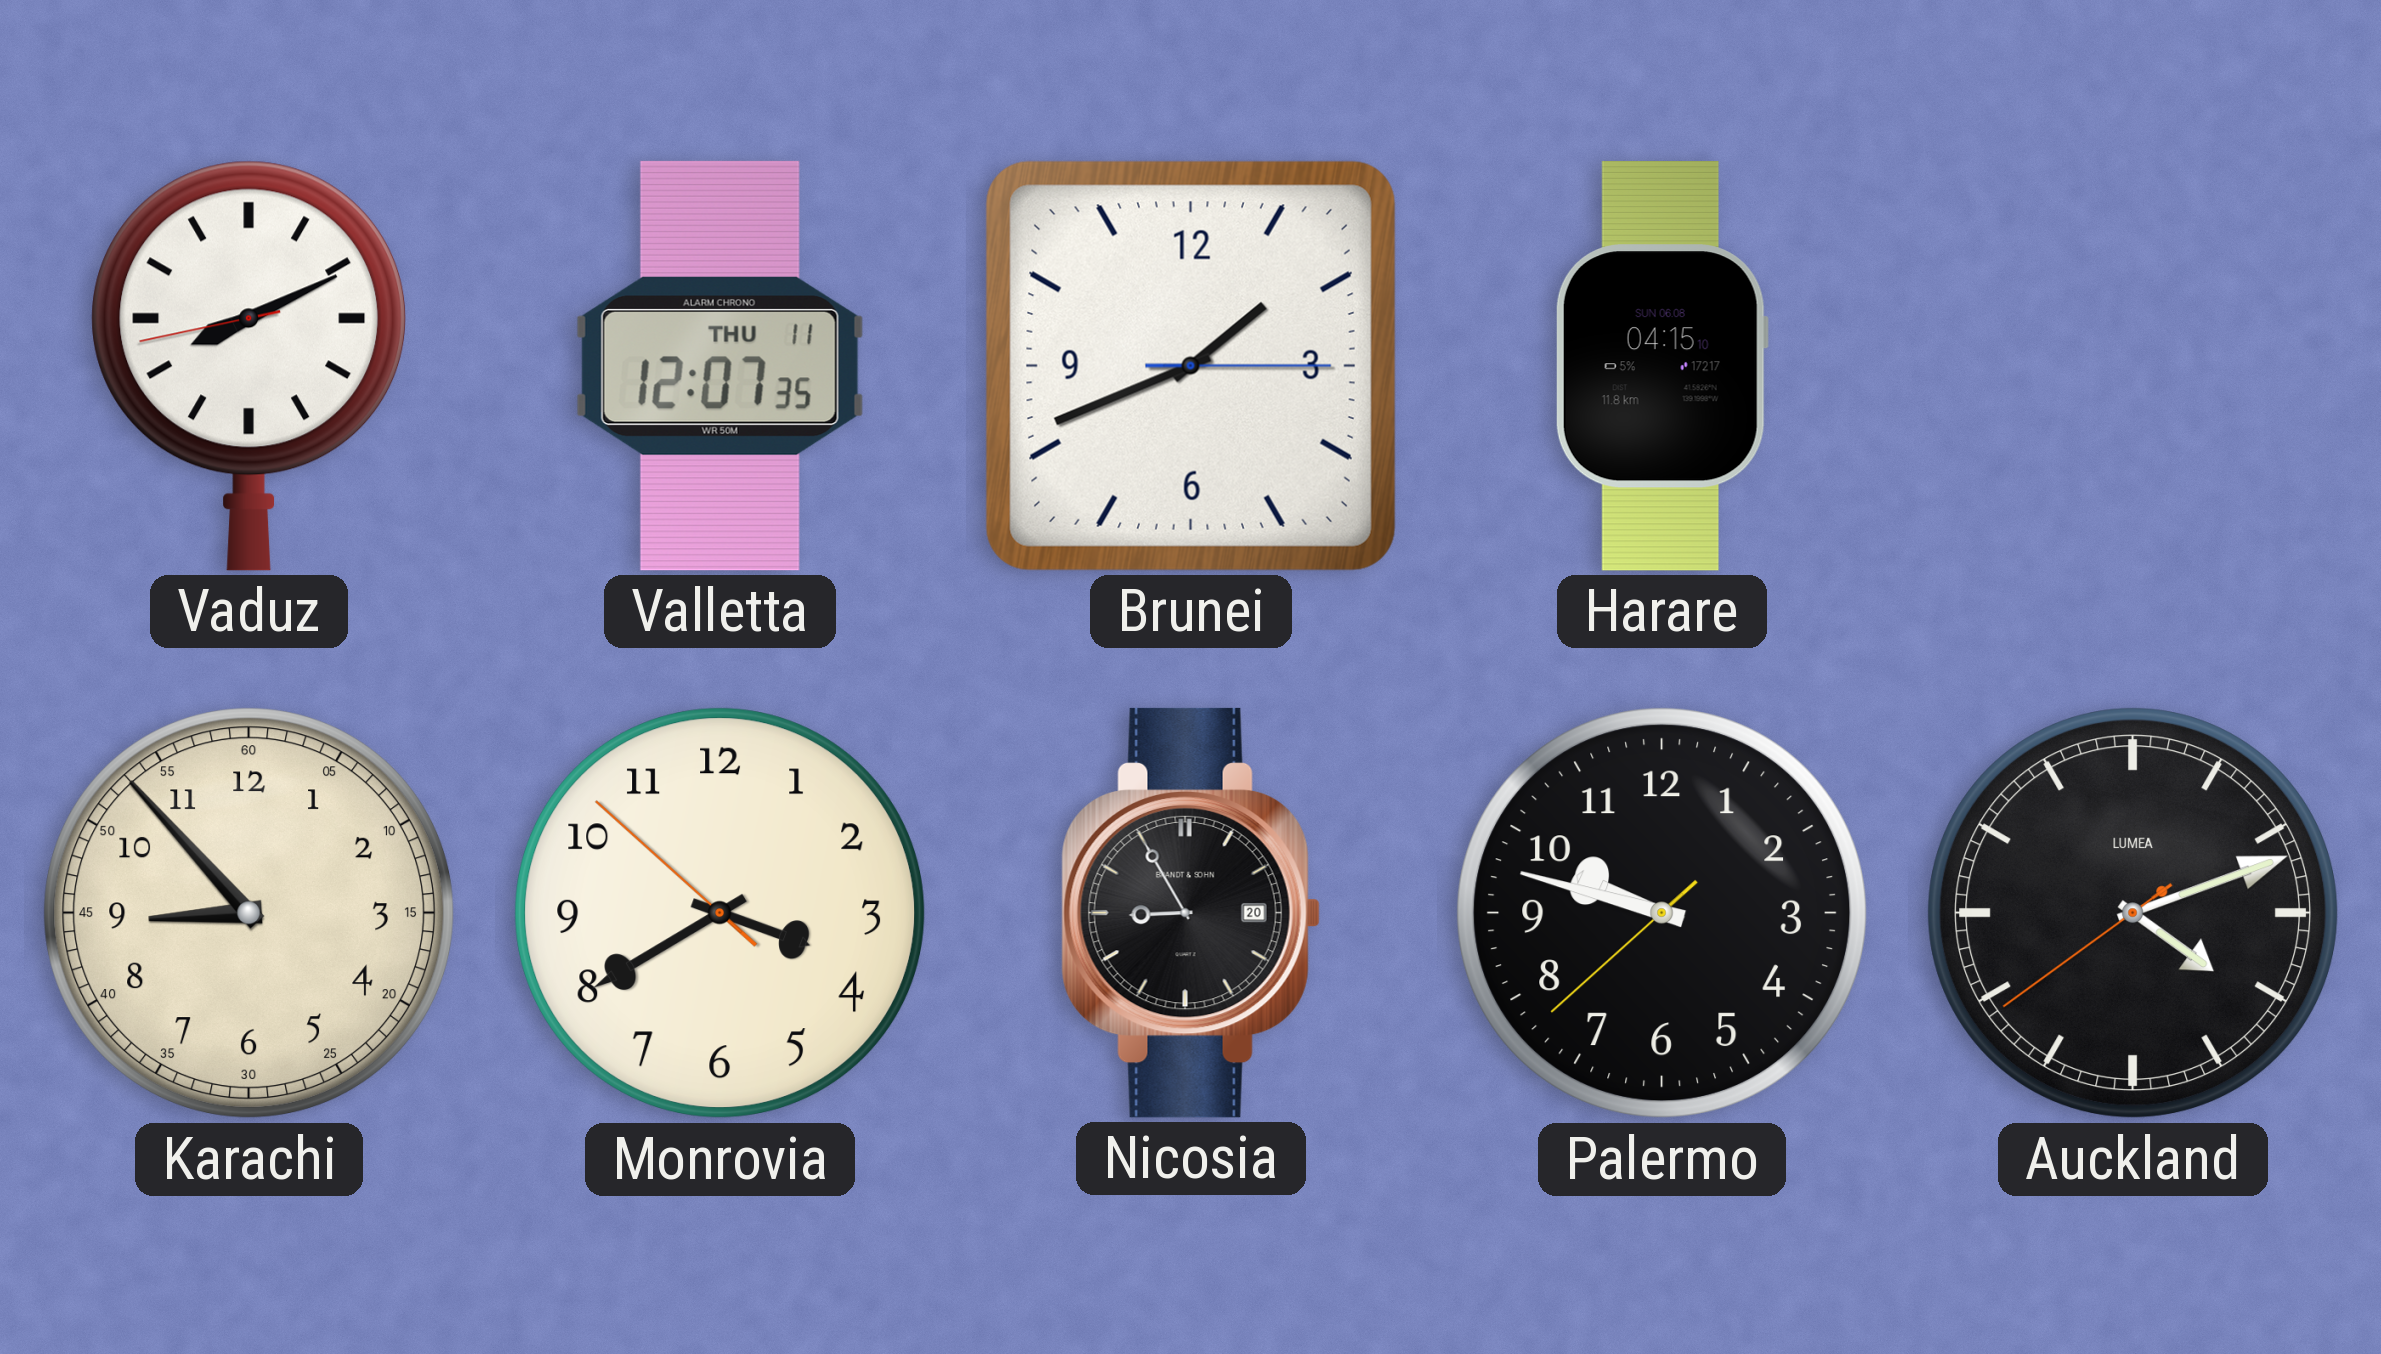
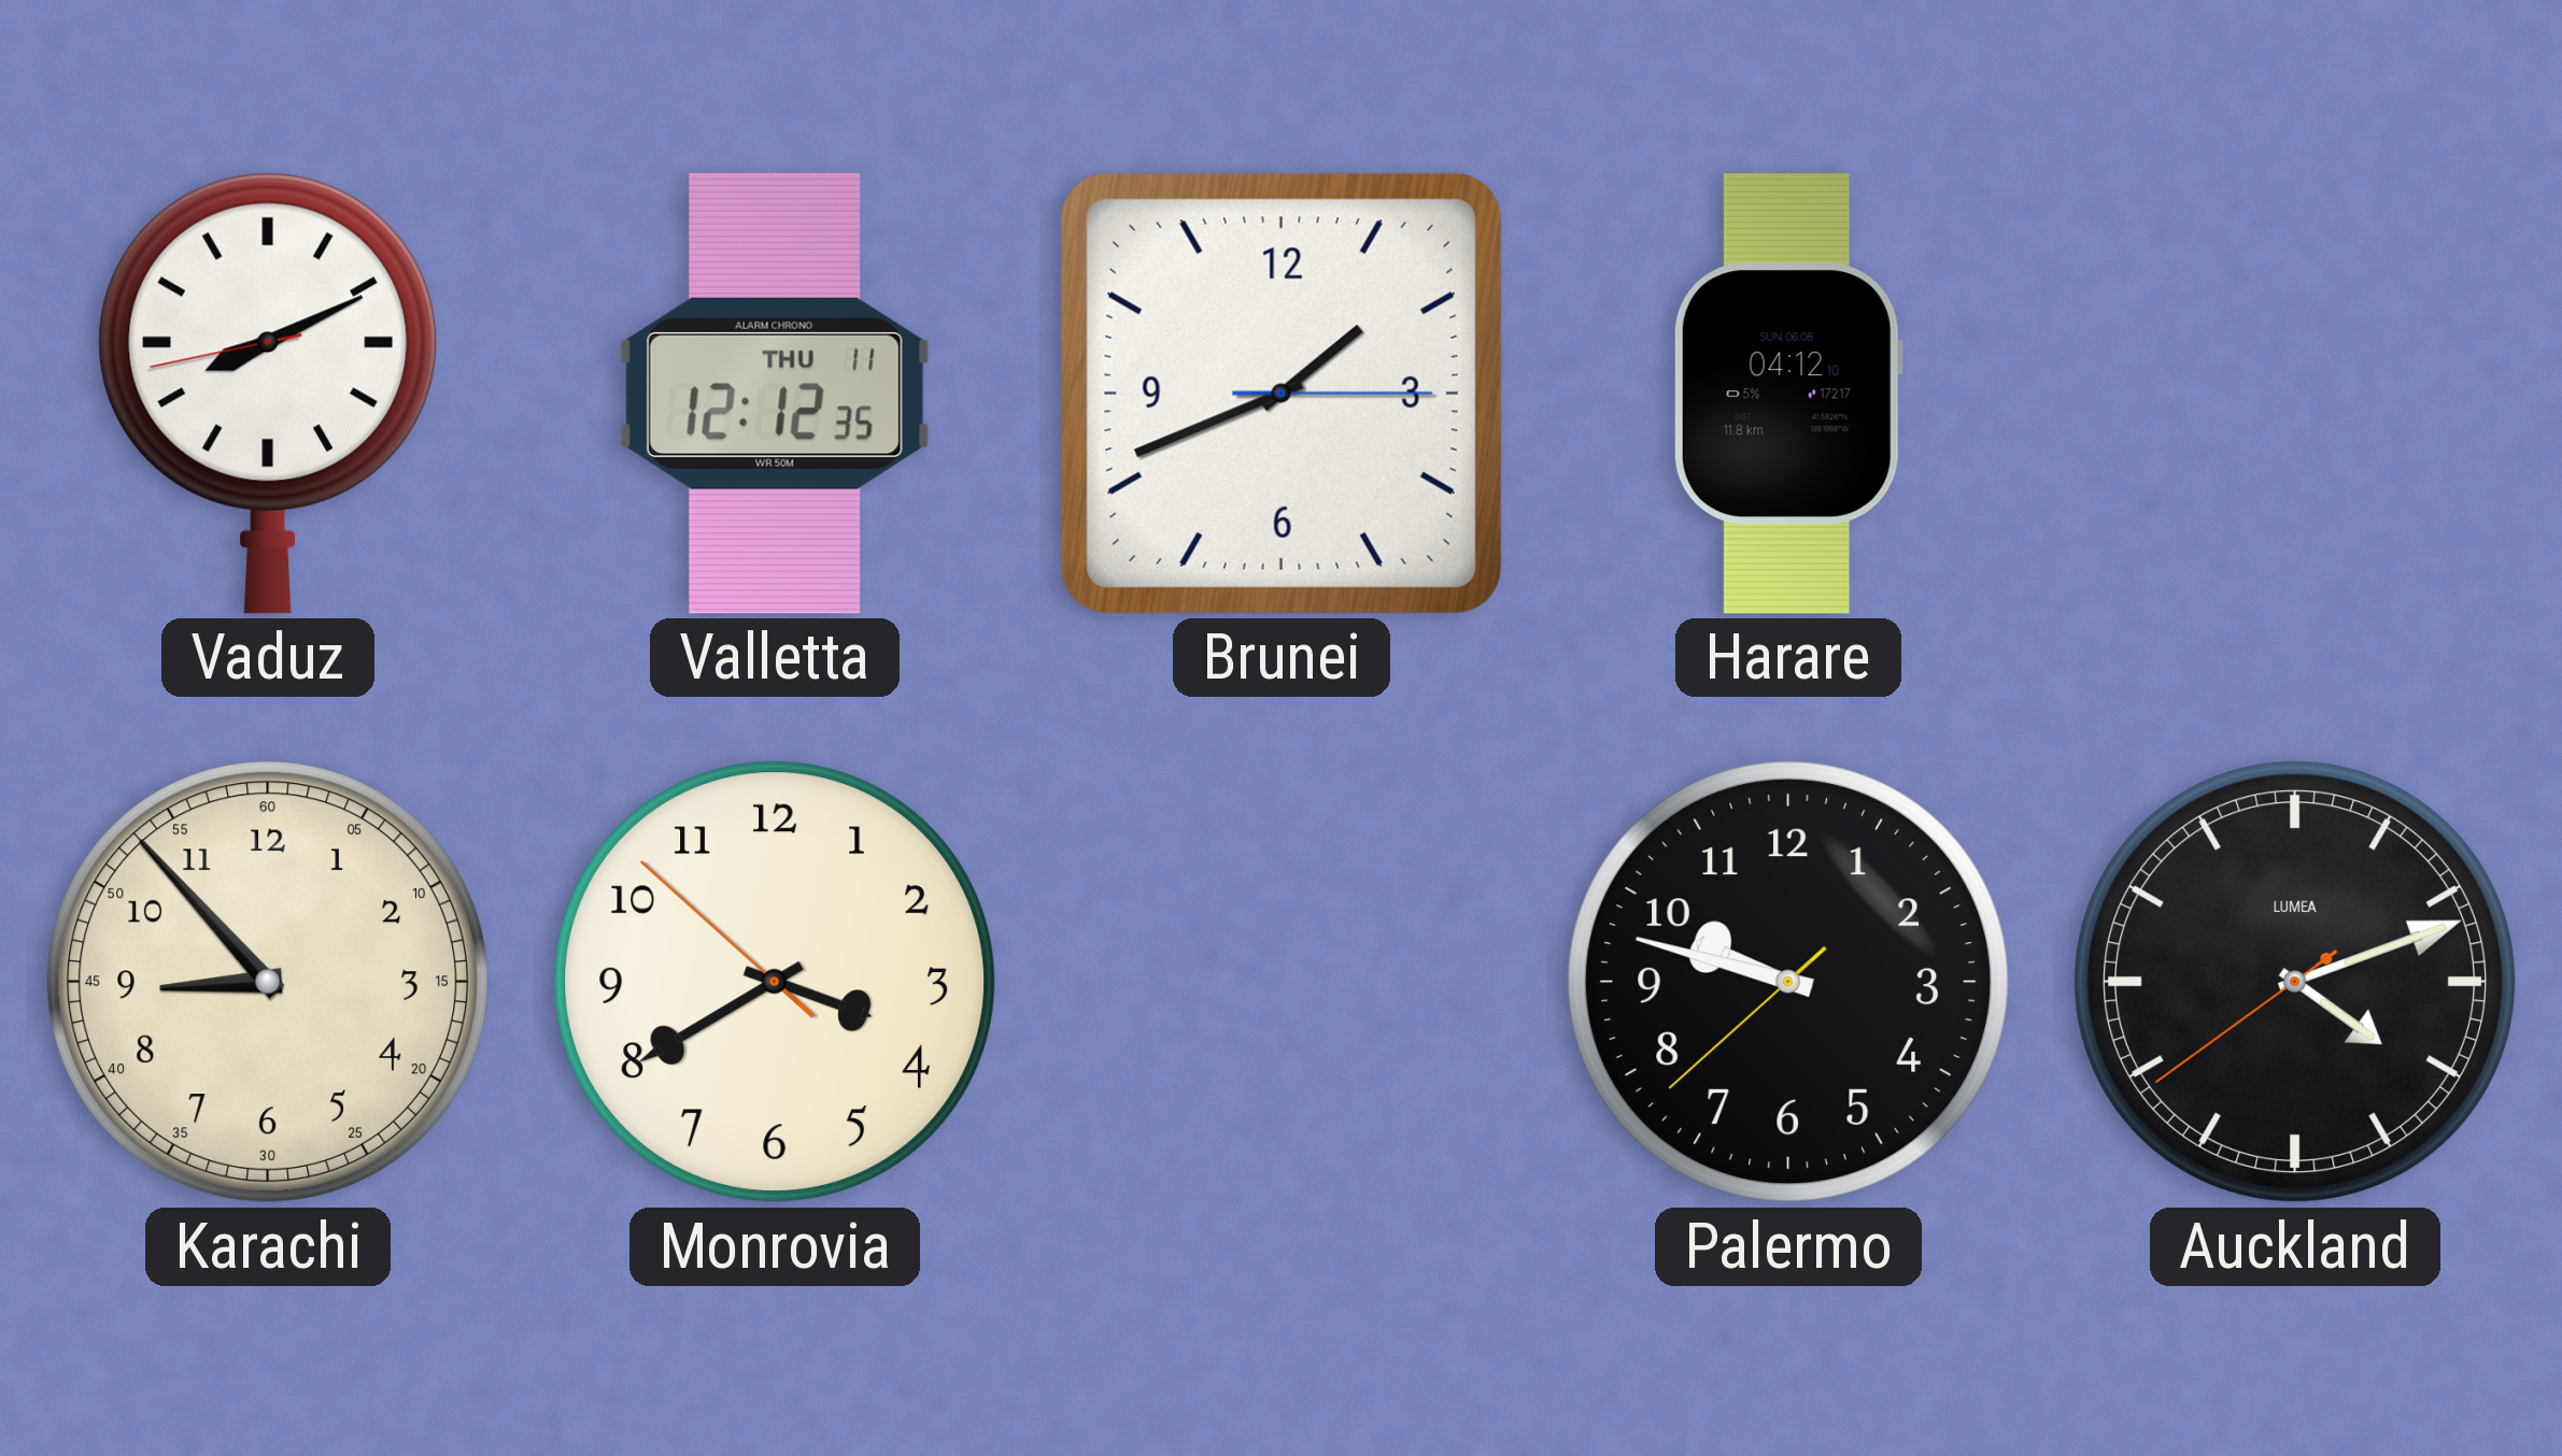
Valletta: 12:07 -> 12:12
Harare: 04:15 -> 04:12
Nicosia: 8:55 -> none
